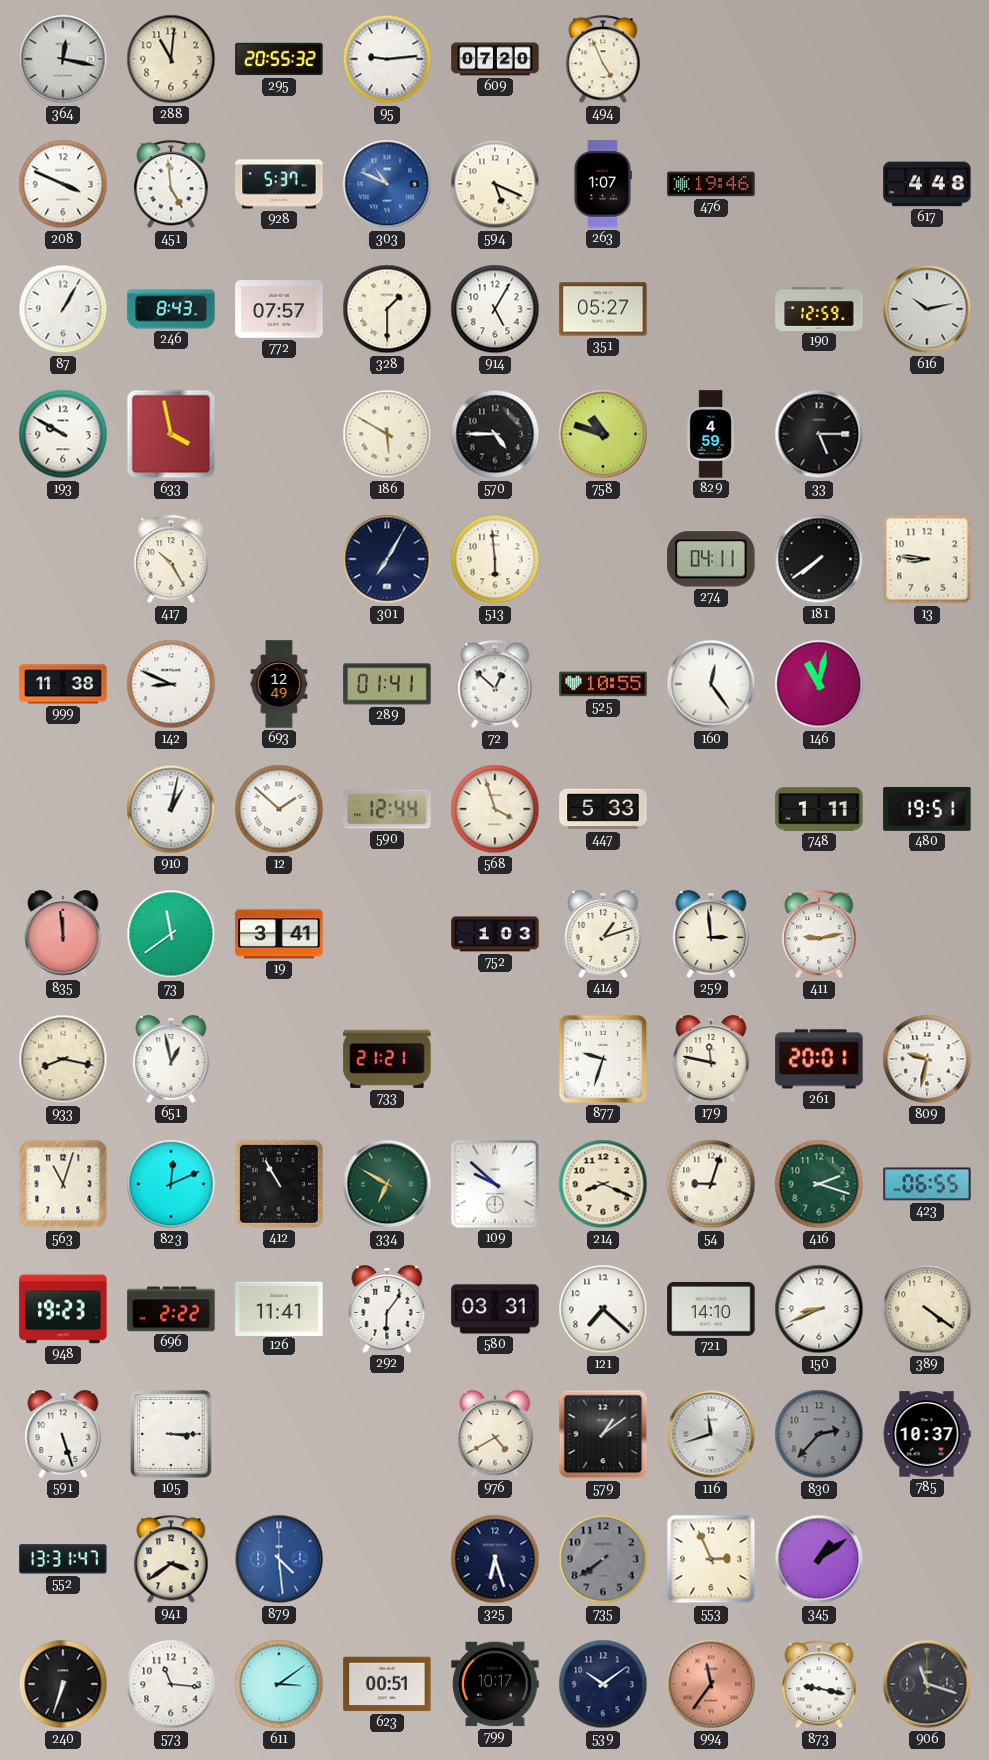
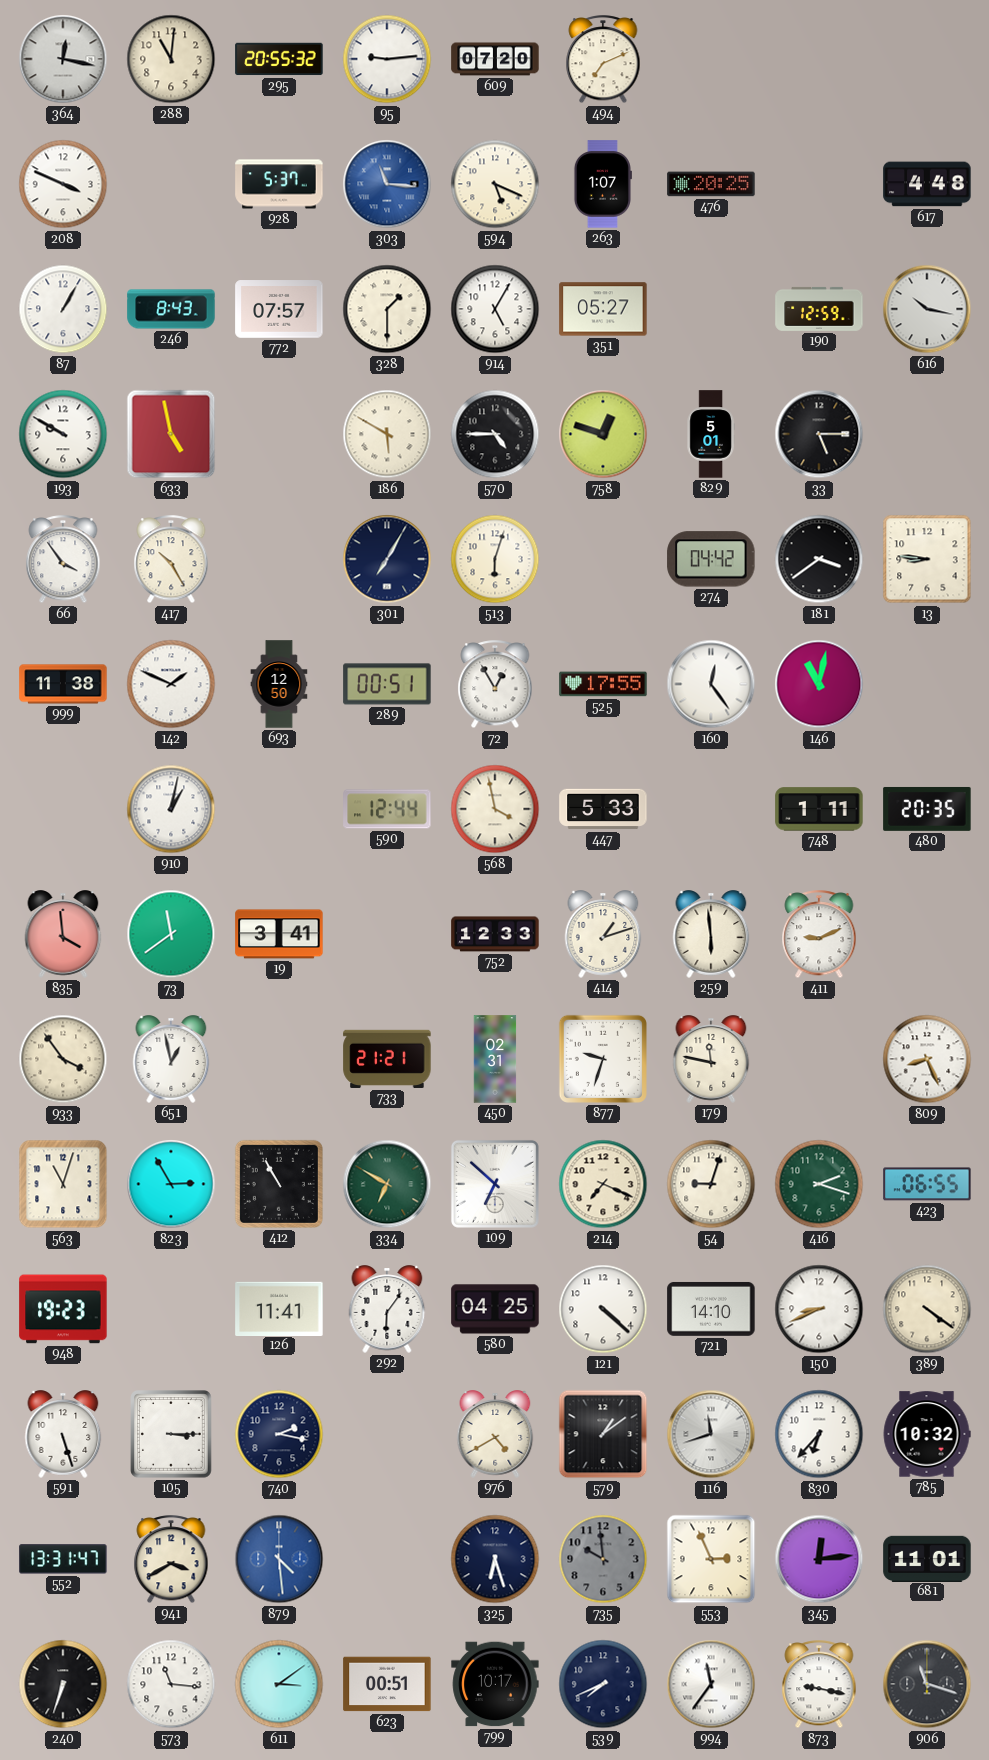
494: 4:56 -> 7:11
451: 4:59 -> none
303: 10:49 -> 11:16
476: 19:46 -> 20:25
616: 10:13 -> 10:17
633: 3:58 -> 4:58
758: 10:48 -> 12:48
829: 4:59 -> 5:01
66: none -> 3:54
513: 5:59 -> 6:03
274: 04:11 -> 04:42
181: 7:39 -> 3:39
142: 8:49 -> 1:49
693: 12:49 -> 12:50
289: 01:41 -> 00:51
72: 12:52 -> 12:55
525: 10:55 -> 17:55
12: 1:52 -> none
568: 3:57 -> 3:58
480: 19:51 -> 20:35
835: 11:59 -> 3:59
752: 1:03 -> 12:33
259: 2:59 -> 5:59
411: 9:13 -> 9:11
933: 8:17 -> 3:54
450: none -> 02:31
261: 20:01 -> none
809: 9:32 -> 8:26
823: 12:11 -> 2:55
109: 9:52 -> 6:52
214: 8:19 -> 7:19
696: 2:22 -> none
580: 03:31 -> 04:25
121: 7:22 -> 4:22
740: none -> 2:17
830: 2:37 -> 6:37
830 dial: grey -> white
785: 10:37 -> 10:32
941: 3:39 -> 3:40
735: 7:39 -> 9:59
345: 1:09 -> 12:14
681: none -> 11:01
539: 10:09 -> 7:41
994 dial: salmon -> white
